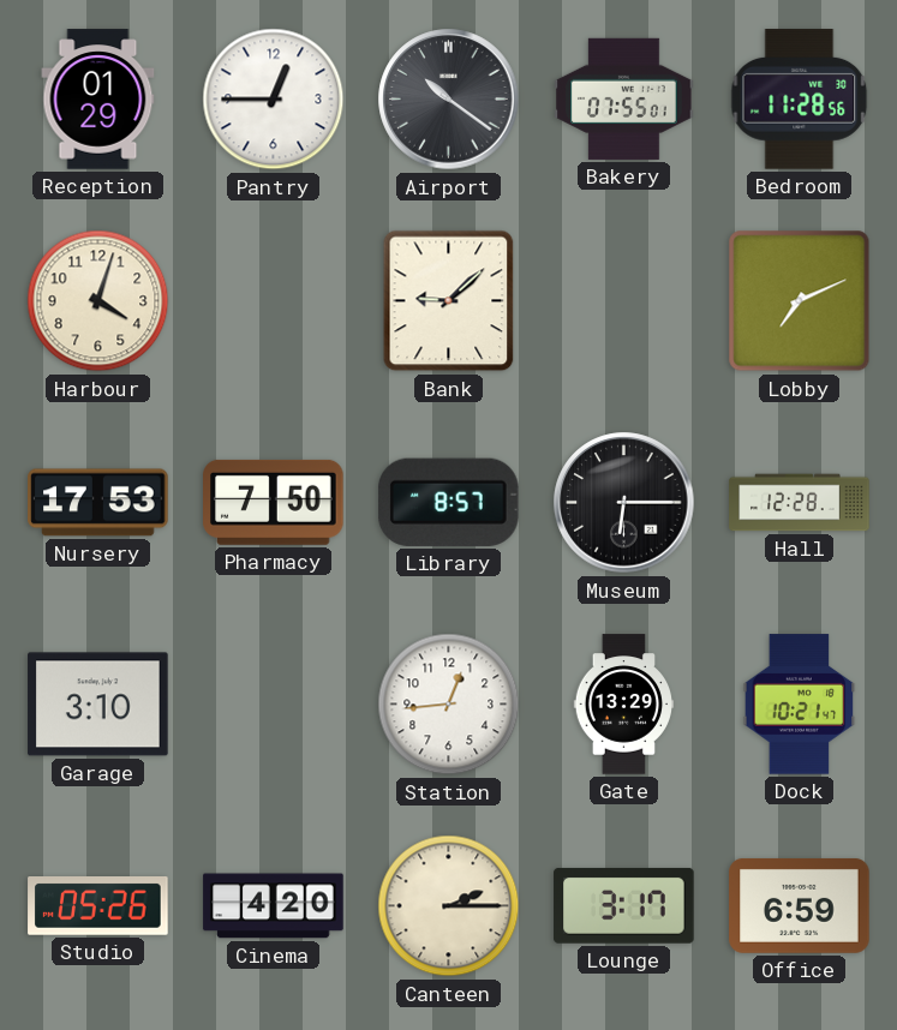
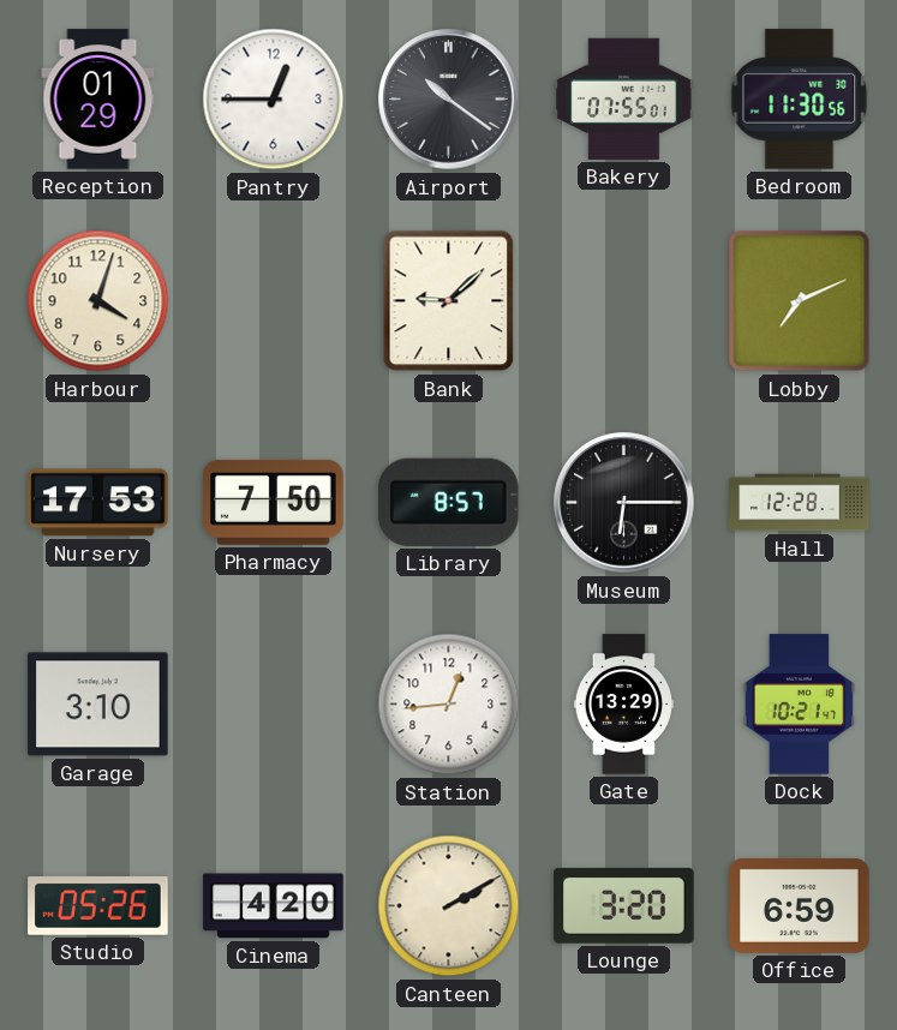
Bedroom: 11:28 -> 11:30
Canteen: 2:15 -> 2:10
Lounge: 3:17 -> 3:20
